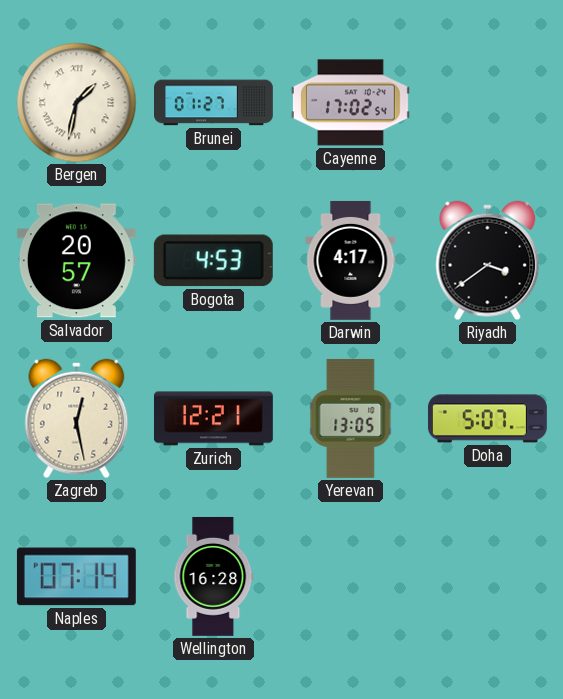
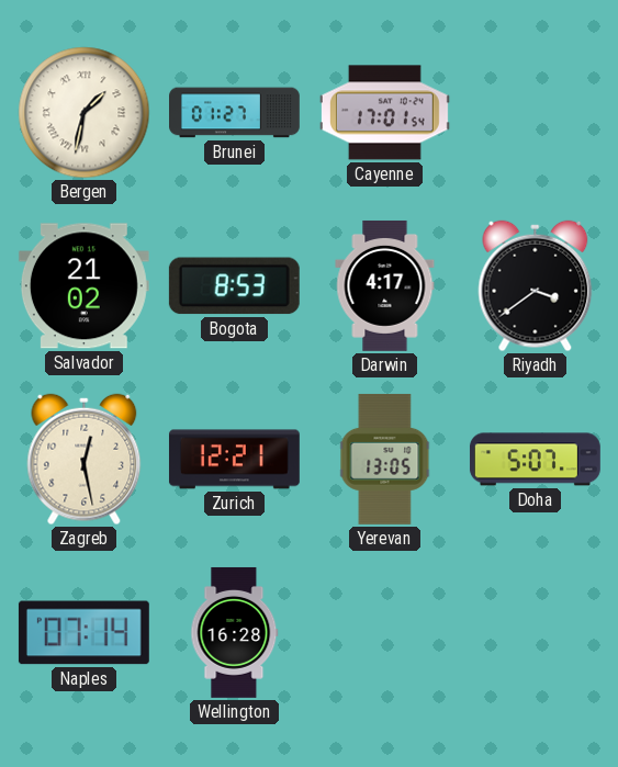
Cayenne: 17:02 -> 17:01
Salvador: 20:57 -> 21:02
Bogota: 4:53 -> 8:53
